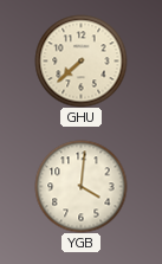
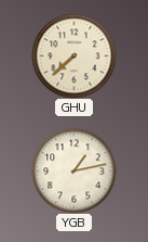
YGB: 4:01 -> 1:13
